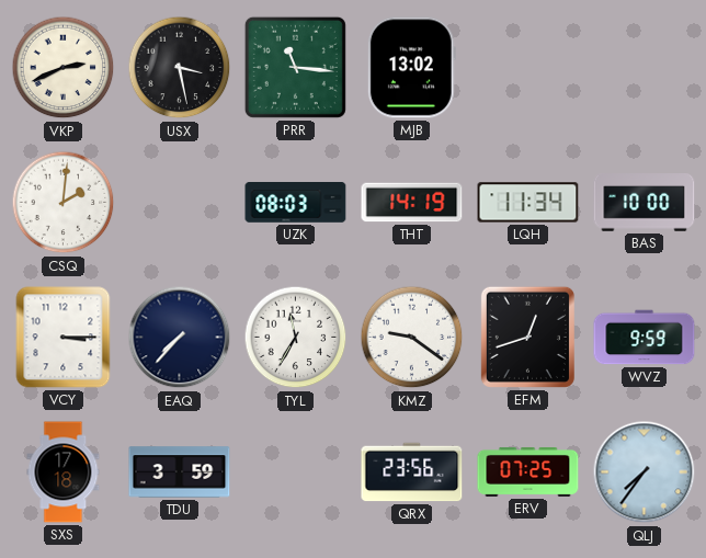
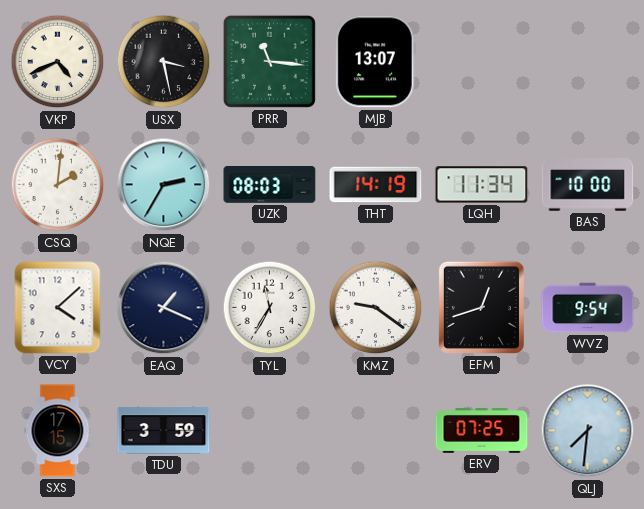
VKP: 2:41 -> 4:41
MJB: 13:02 -> 13:07
NQE: none -> 2:35
VCY: 3:15 -> 4:08
EAQ: 7:37 -> 1:19
WVZ: 9:59 -> 9:54
SXS: 17:18 -> 17:15
QRX: 23:56 -> none
QLJ: 7:36 -> 7:31
